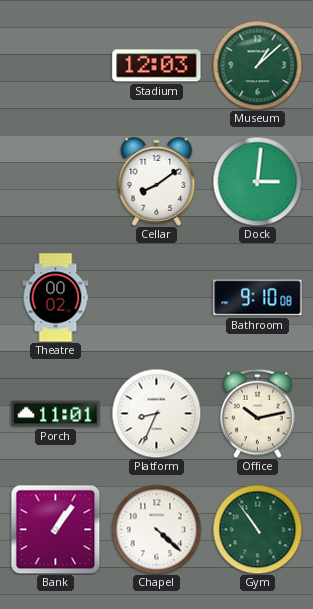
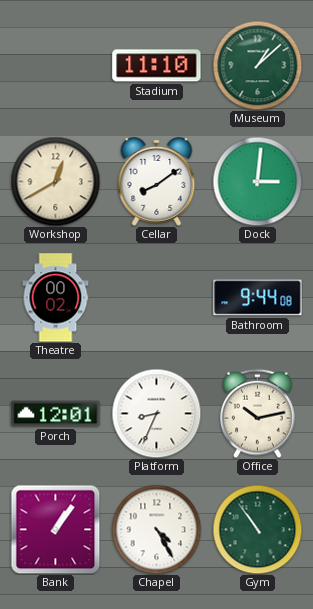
Stadium: 12:03 -> 11:10
Workshop: none -> 12:40
Bathroom: 9:10 -> 9:44
Porch: 11:01 -> 12:01
Chapel: 4:22 -> 4:25
